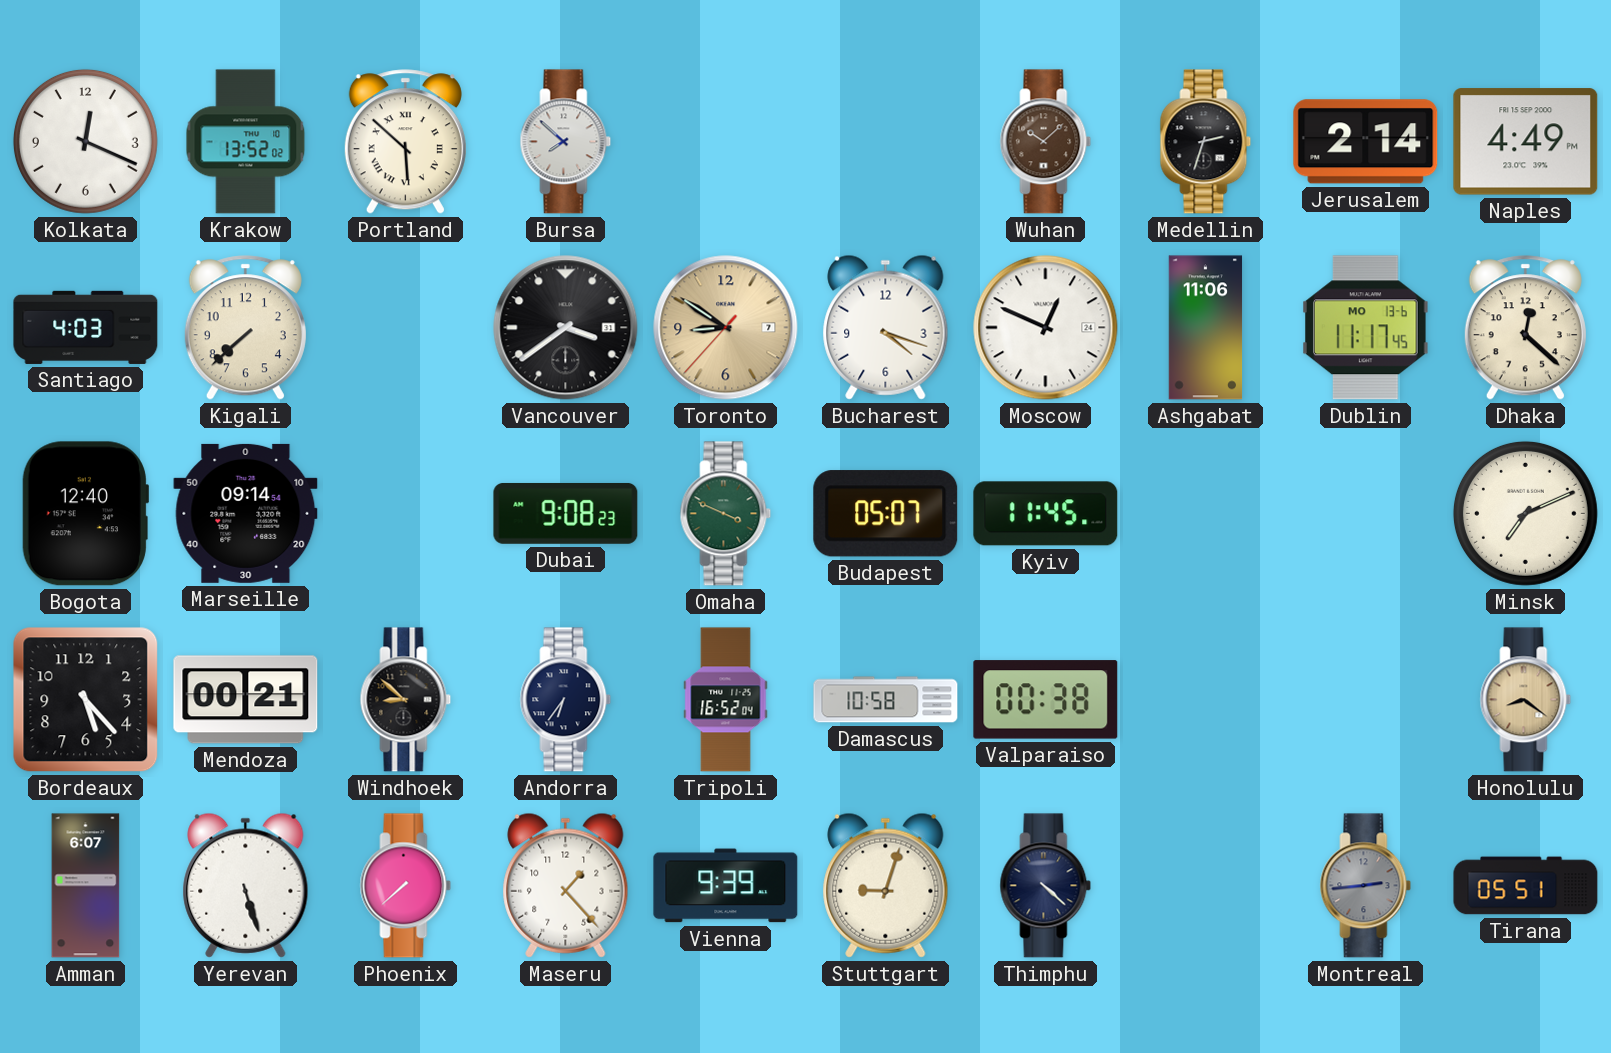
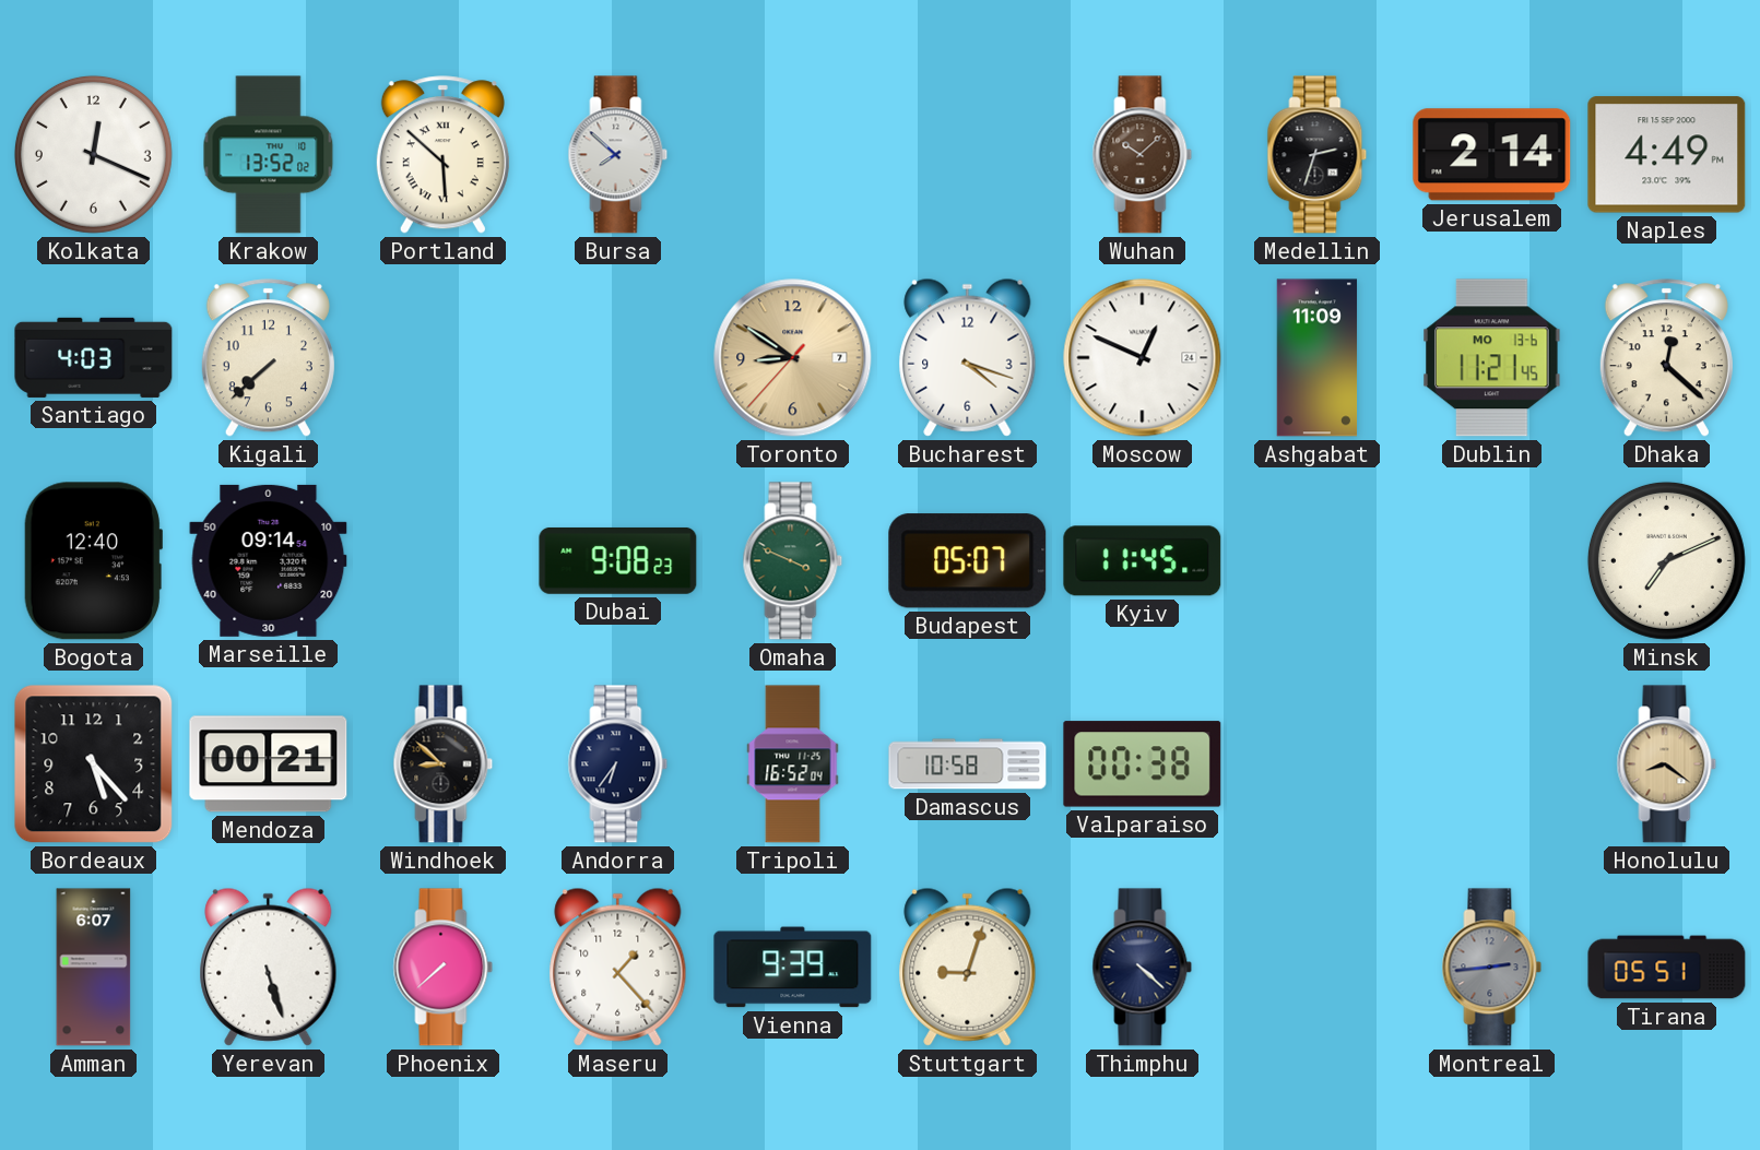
Vancouver: 3:39 -> none
Ashgabat: 11:06 -> 11:09
Dublin: 11:17 -> 11:21
